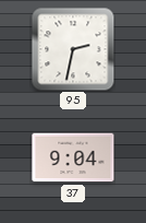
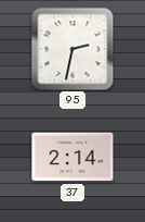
37: 9:04 -> 2:14
